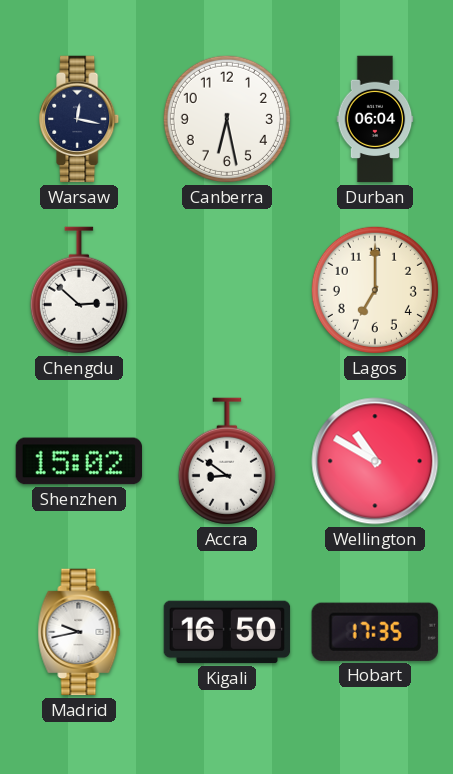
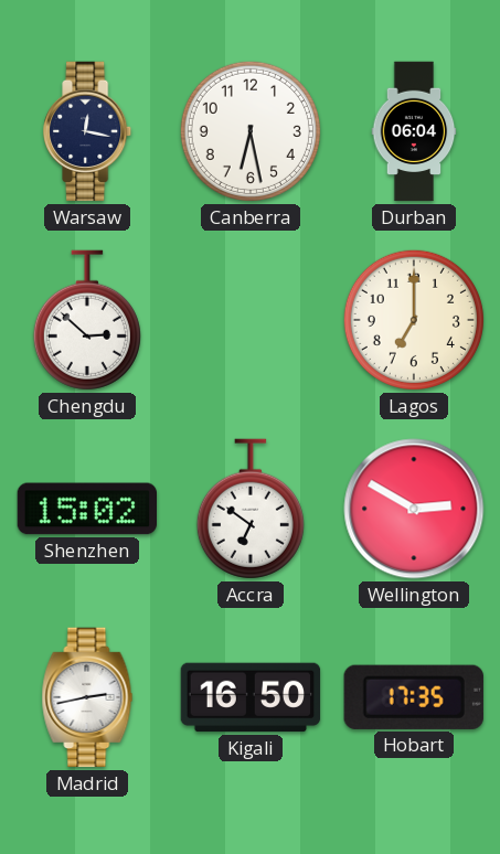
Accra: 8:51 -> 6:51
Wellington: 10:50 -> 2:50
Madrid: 9:43 -> 2:43
